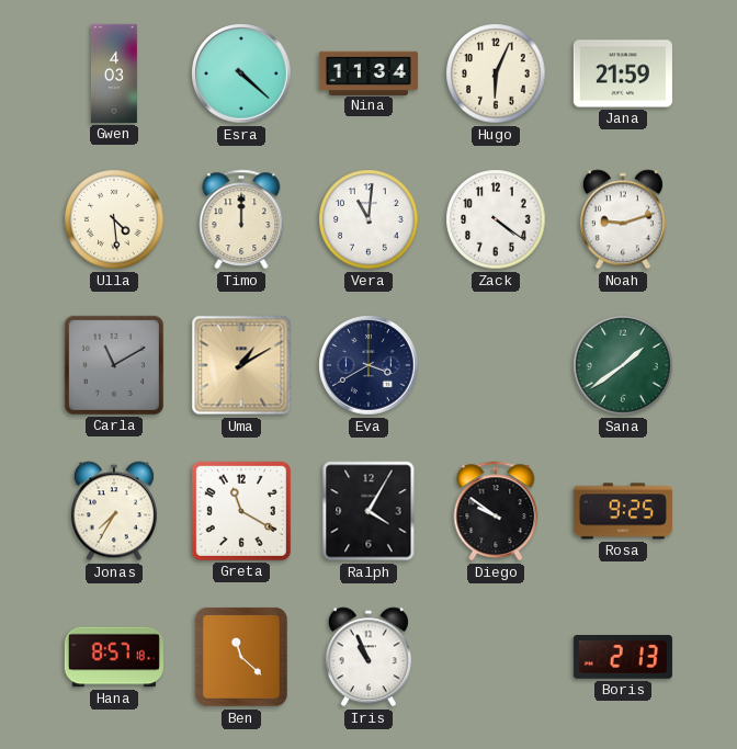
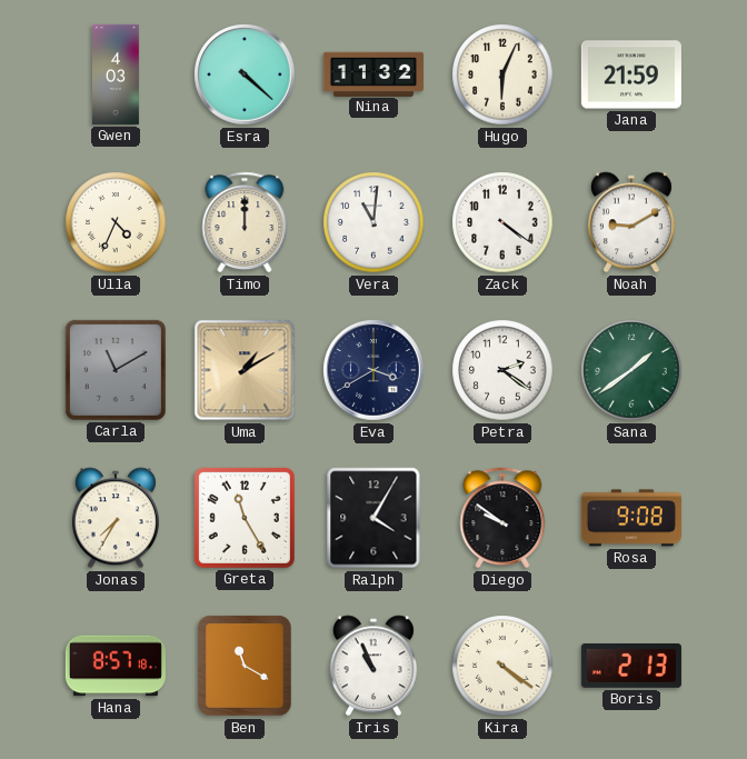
Nina: 11:34 -> 11:32
Ulla: 4:29 -> 4:34
Noah: 9:12 -> 9:10
Petra: none -> 2:21
Greta: 11:20 -> 11:25
Rosa: 9:25 -> 9:08
Ben: 11:22 -> 11:20
Kira: none -> 4:21
